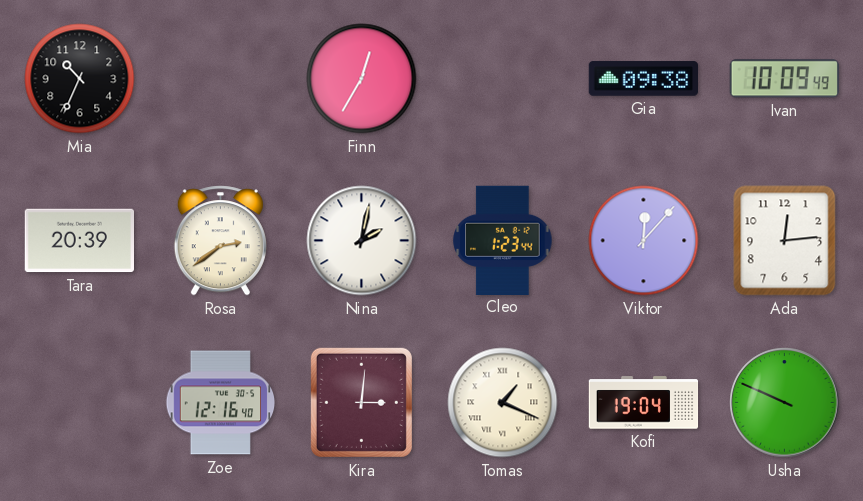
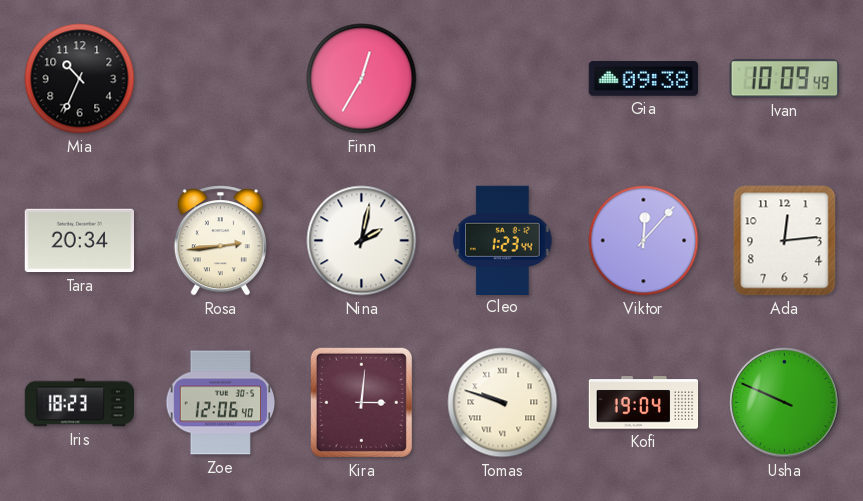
Tara: 20:39 -> 20:34
Rosa: 2:39 -> 2:44
Iris: none -> 18:23
Zoe: 12:16 -> 12:06
Tomas: 1:19 -> 9:48
